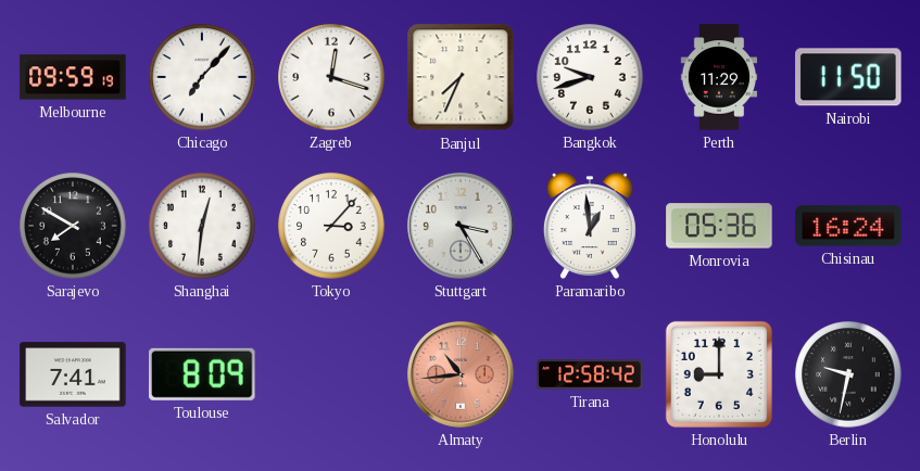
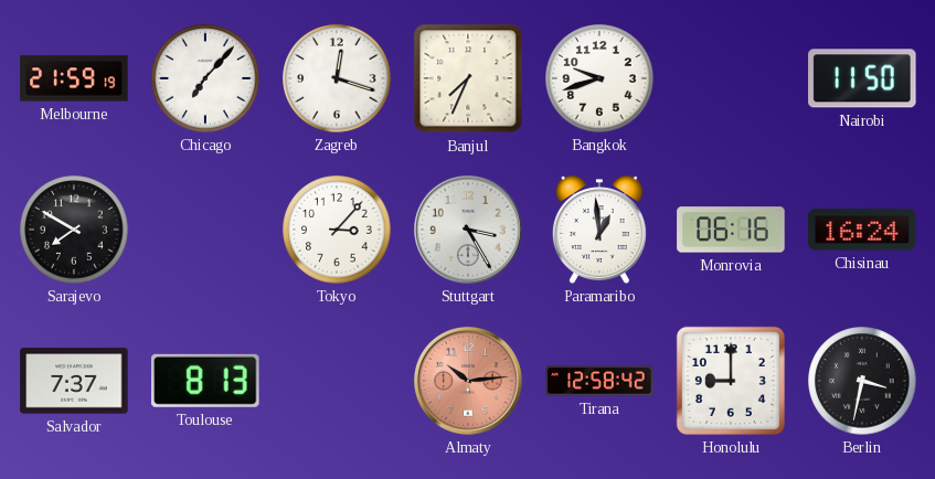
Melbourne: 09:59 -> 21:59
Perth: 11:29 -> none
Shanghai: 12:31 -> none
Monrovia: 05:36 -> 06:16
Salvador: 7:41 -> 7:37
Toulouse: 8:09 -> 8:13
Almaty: 10:44 -> 10:14
Berlin: 9:32 -> 3:32
